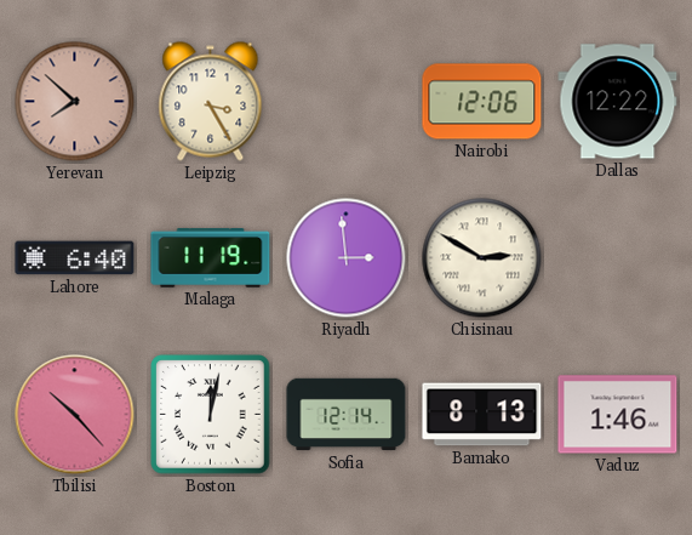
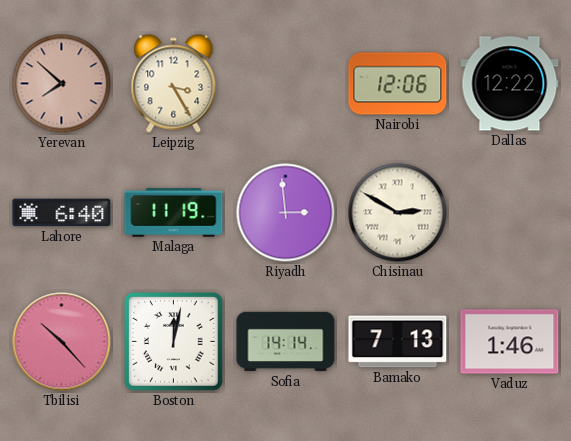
Sofia: 12:14 -> 14:14
Bamako: 8:13 -> 7:13
